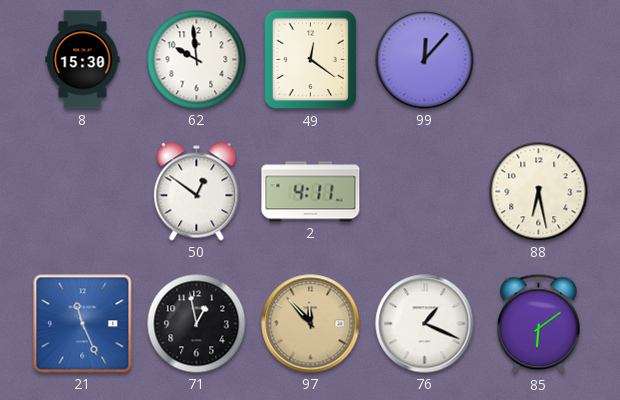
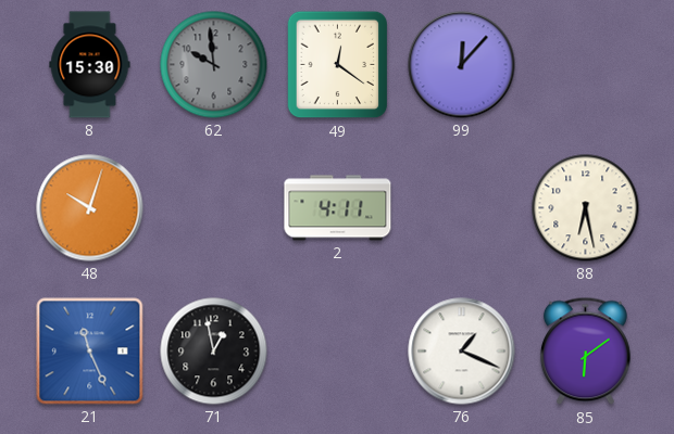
62 dial: white -> grey
48: none -> 10:03
50: 12:51 -> none
97: 11:53 -> none
